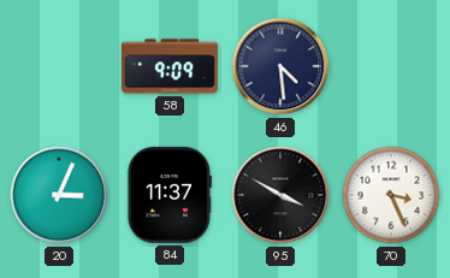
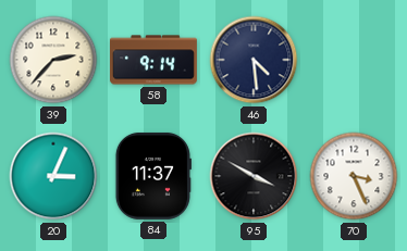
39: none -> 2:37
58: 9:09 -> 9:14
